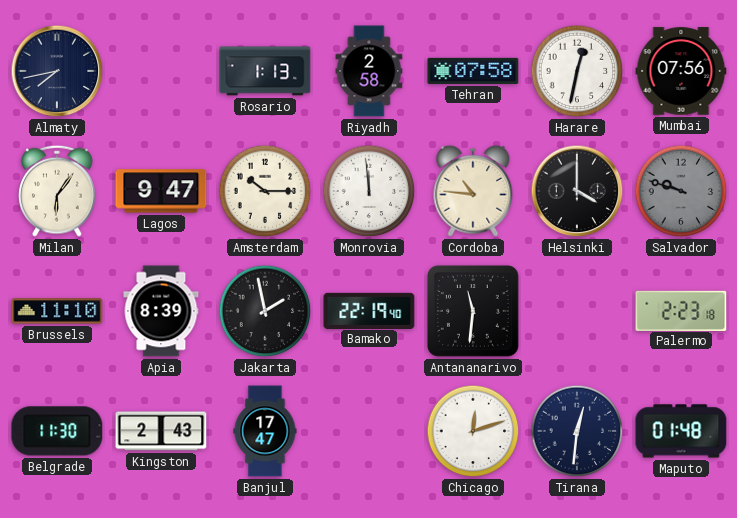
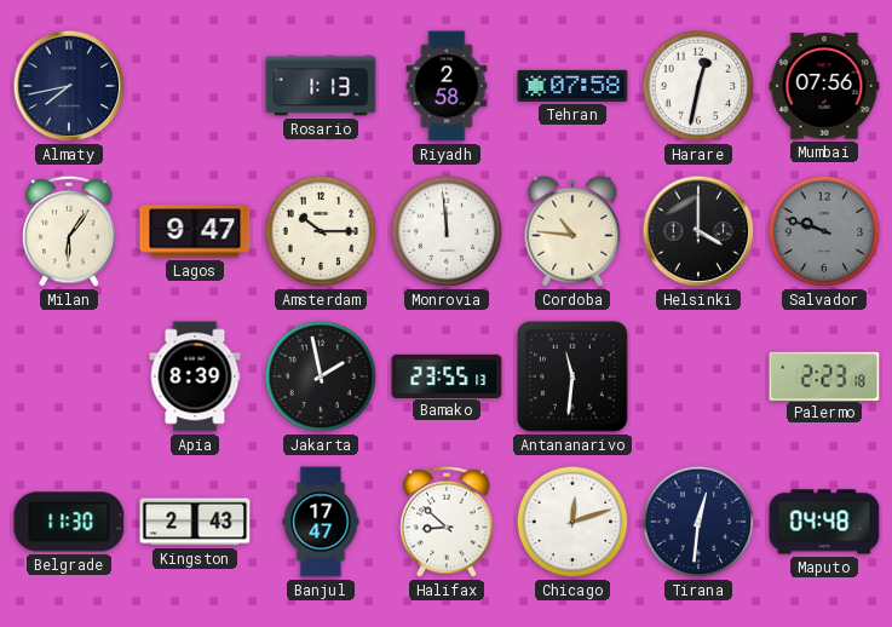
Brussels: 11:10 -> none
Bamako: 22:19 -> 23:55
Halifax: none -> 8:52
Maputo: 01:48 -> 04:48
